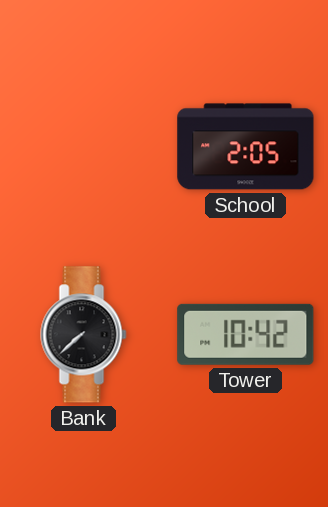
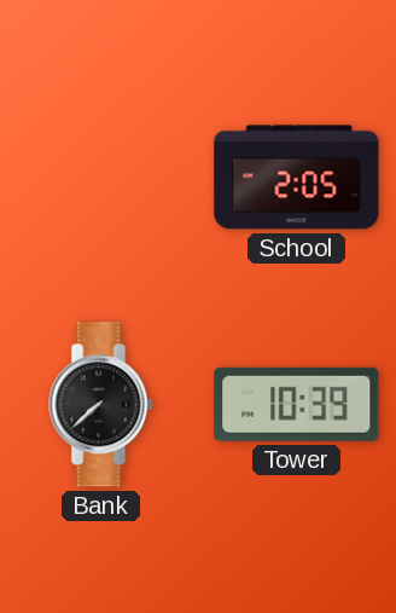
Tower: 10:42 -> 10:39
